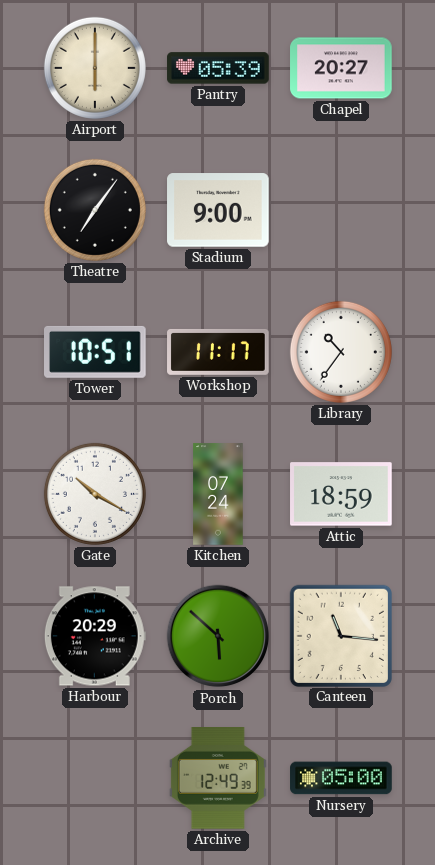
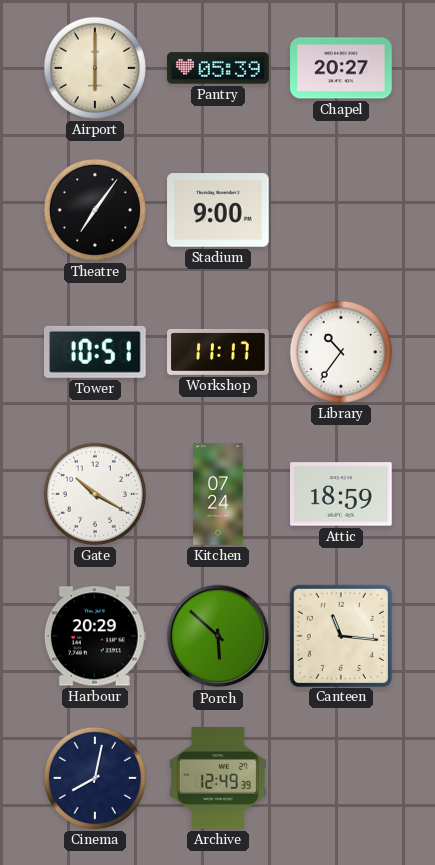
Cinema: none -> 8:02
Nursery: 05:00 -> none
